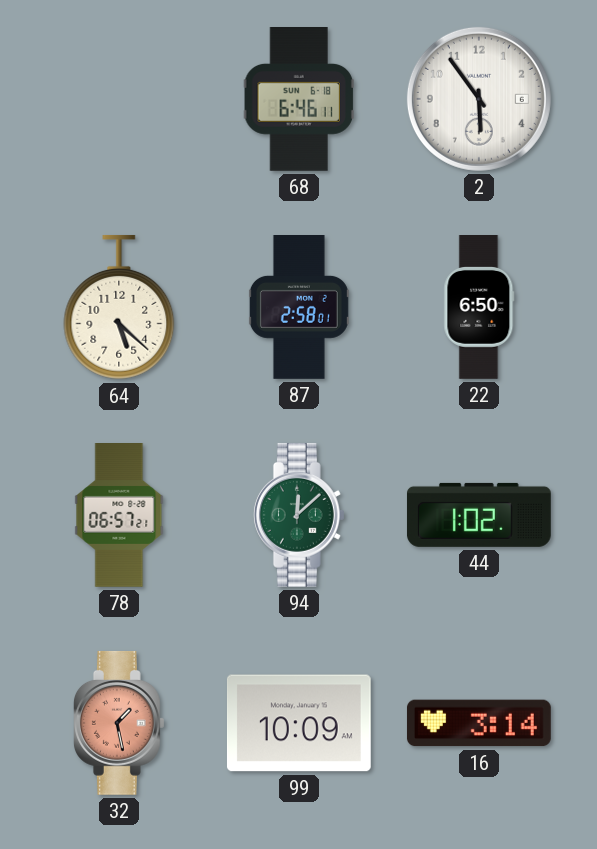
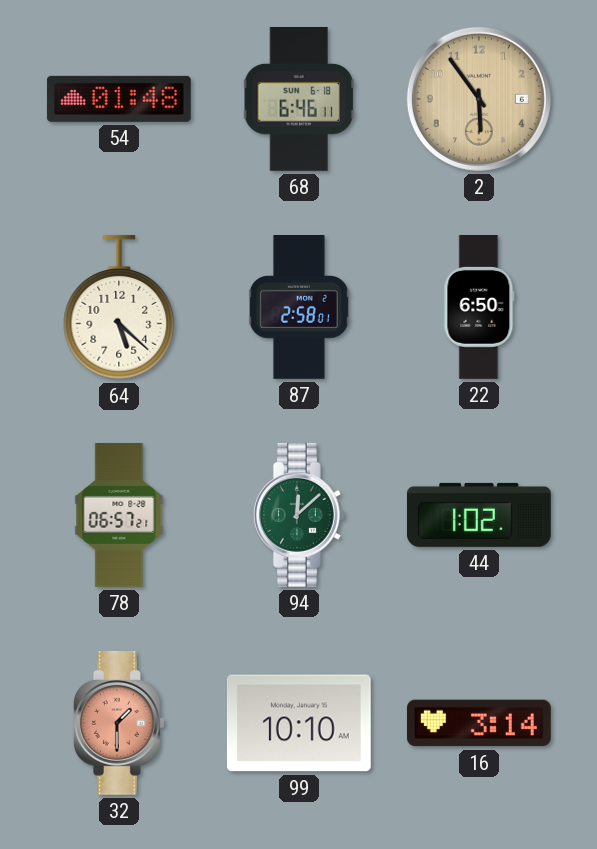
54: none -> 01:48
2 dial: white -> champagne
32: 1:28 -> 1:30
99: 10:09 -> 10:10
